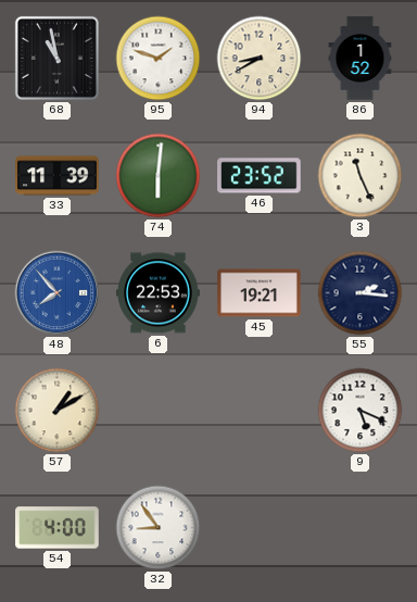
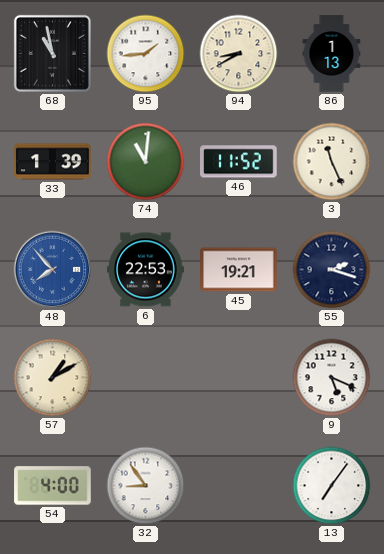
95: 1:48 -> 1:44
86: 1:52 -> 1:13
33: 11:39 -> 1:39
74: 6:01 -> 11:01
46: 23:52 -> 11:52
55: 2:16 -> 2:18
13: none -> 7:06
